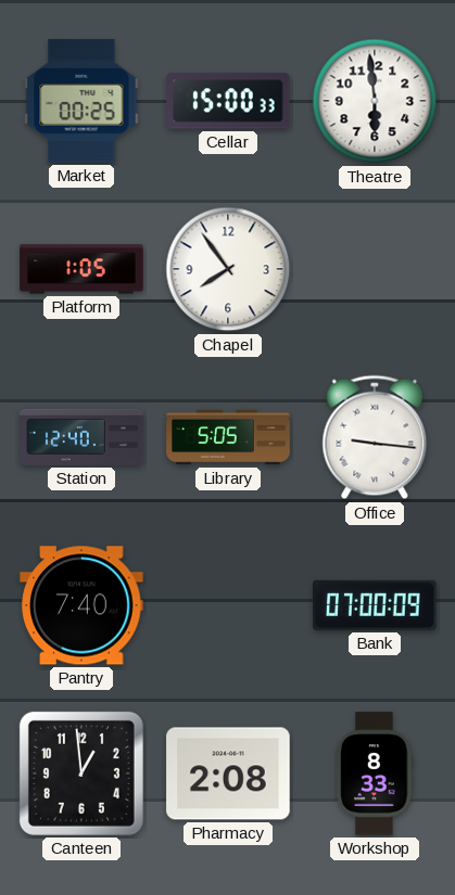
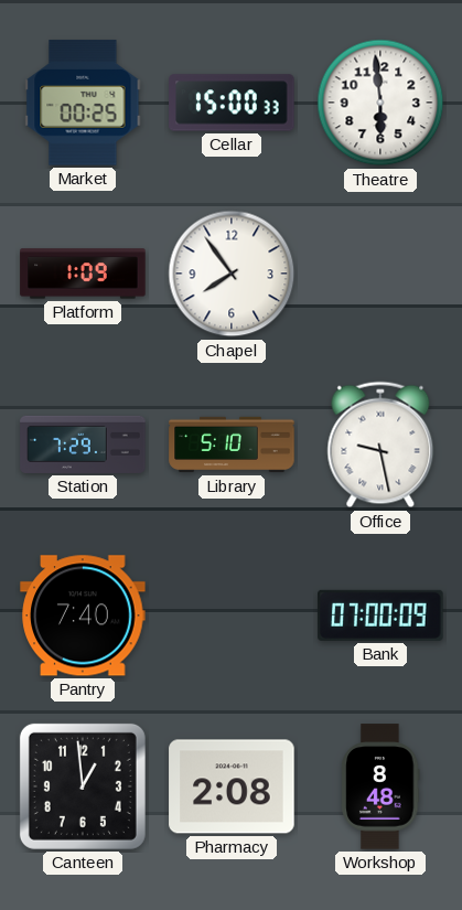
Platform: 1:05 -> 1:09
Station: 12:40 -> 7:29
Library: 5:05 -> 5:10
Office: 9:16 -> 9:28
Workshop: 8:33 -> 8:48
